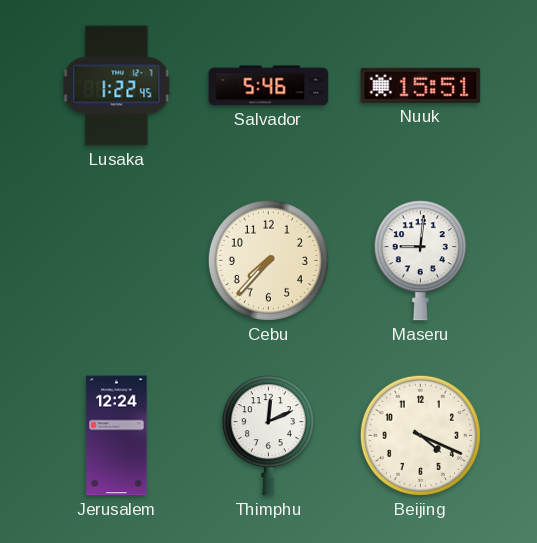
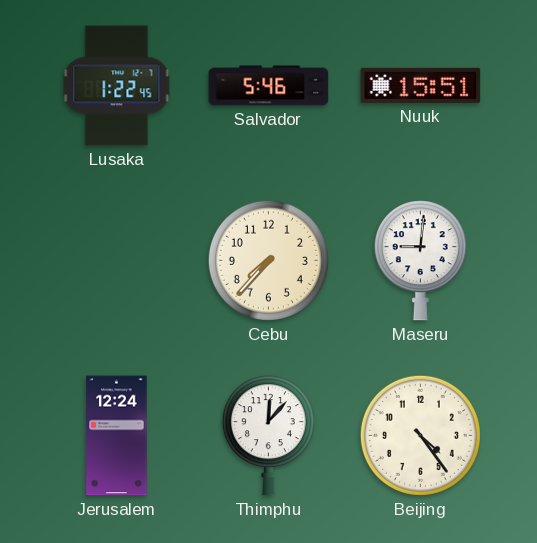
Thimphu: 12:11 -> 12:07
Beijing: 4:19 -> 4:24
